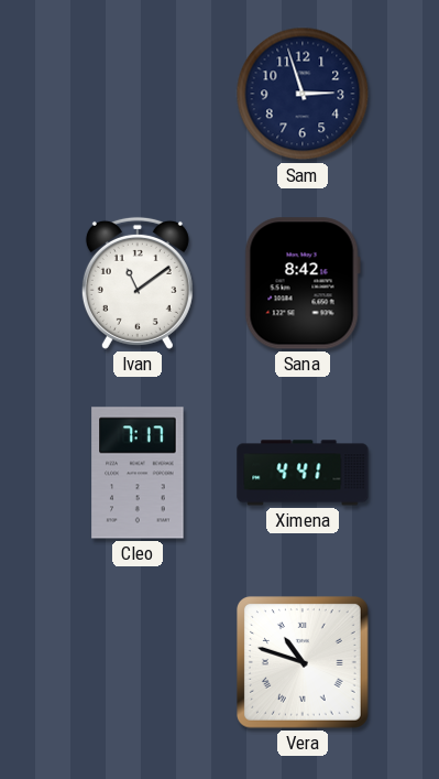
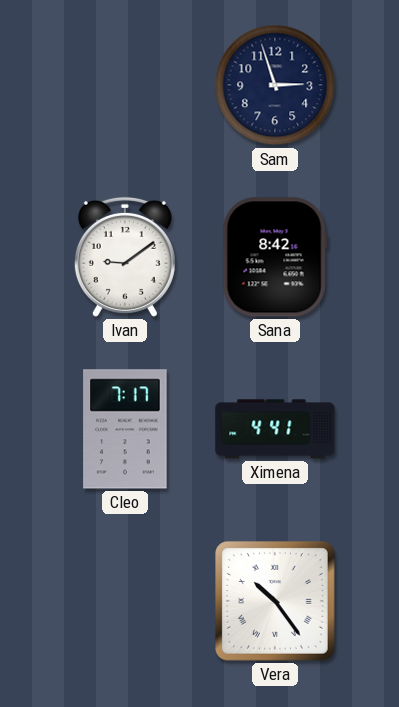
Ivan: 11:09 -> 9:09
Vera: 10:48 -> 10:24
